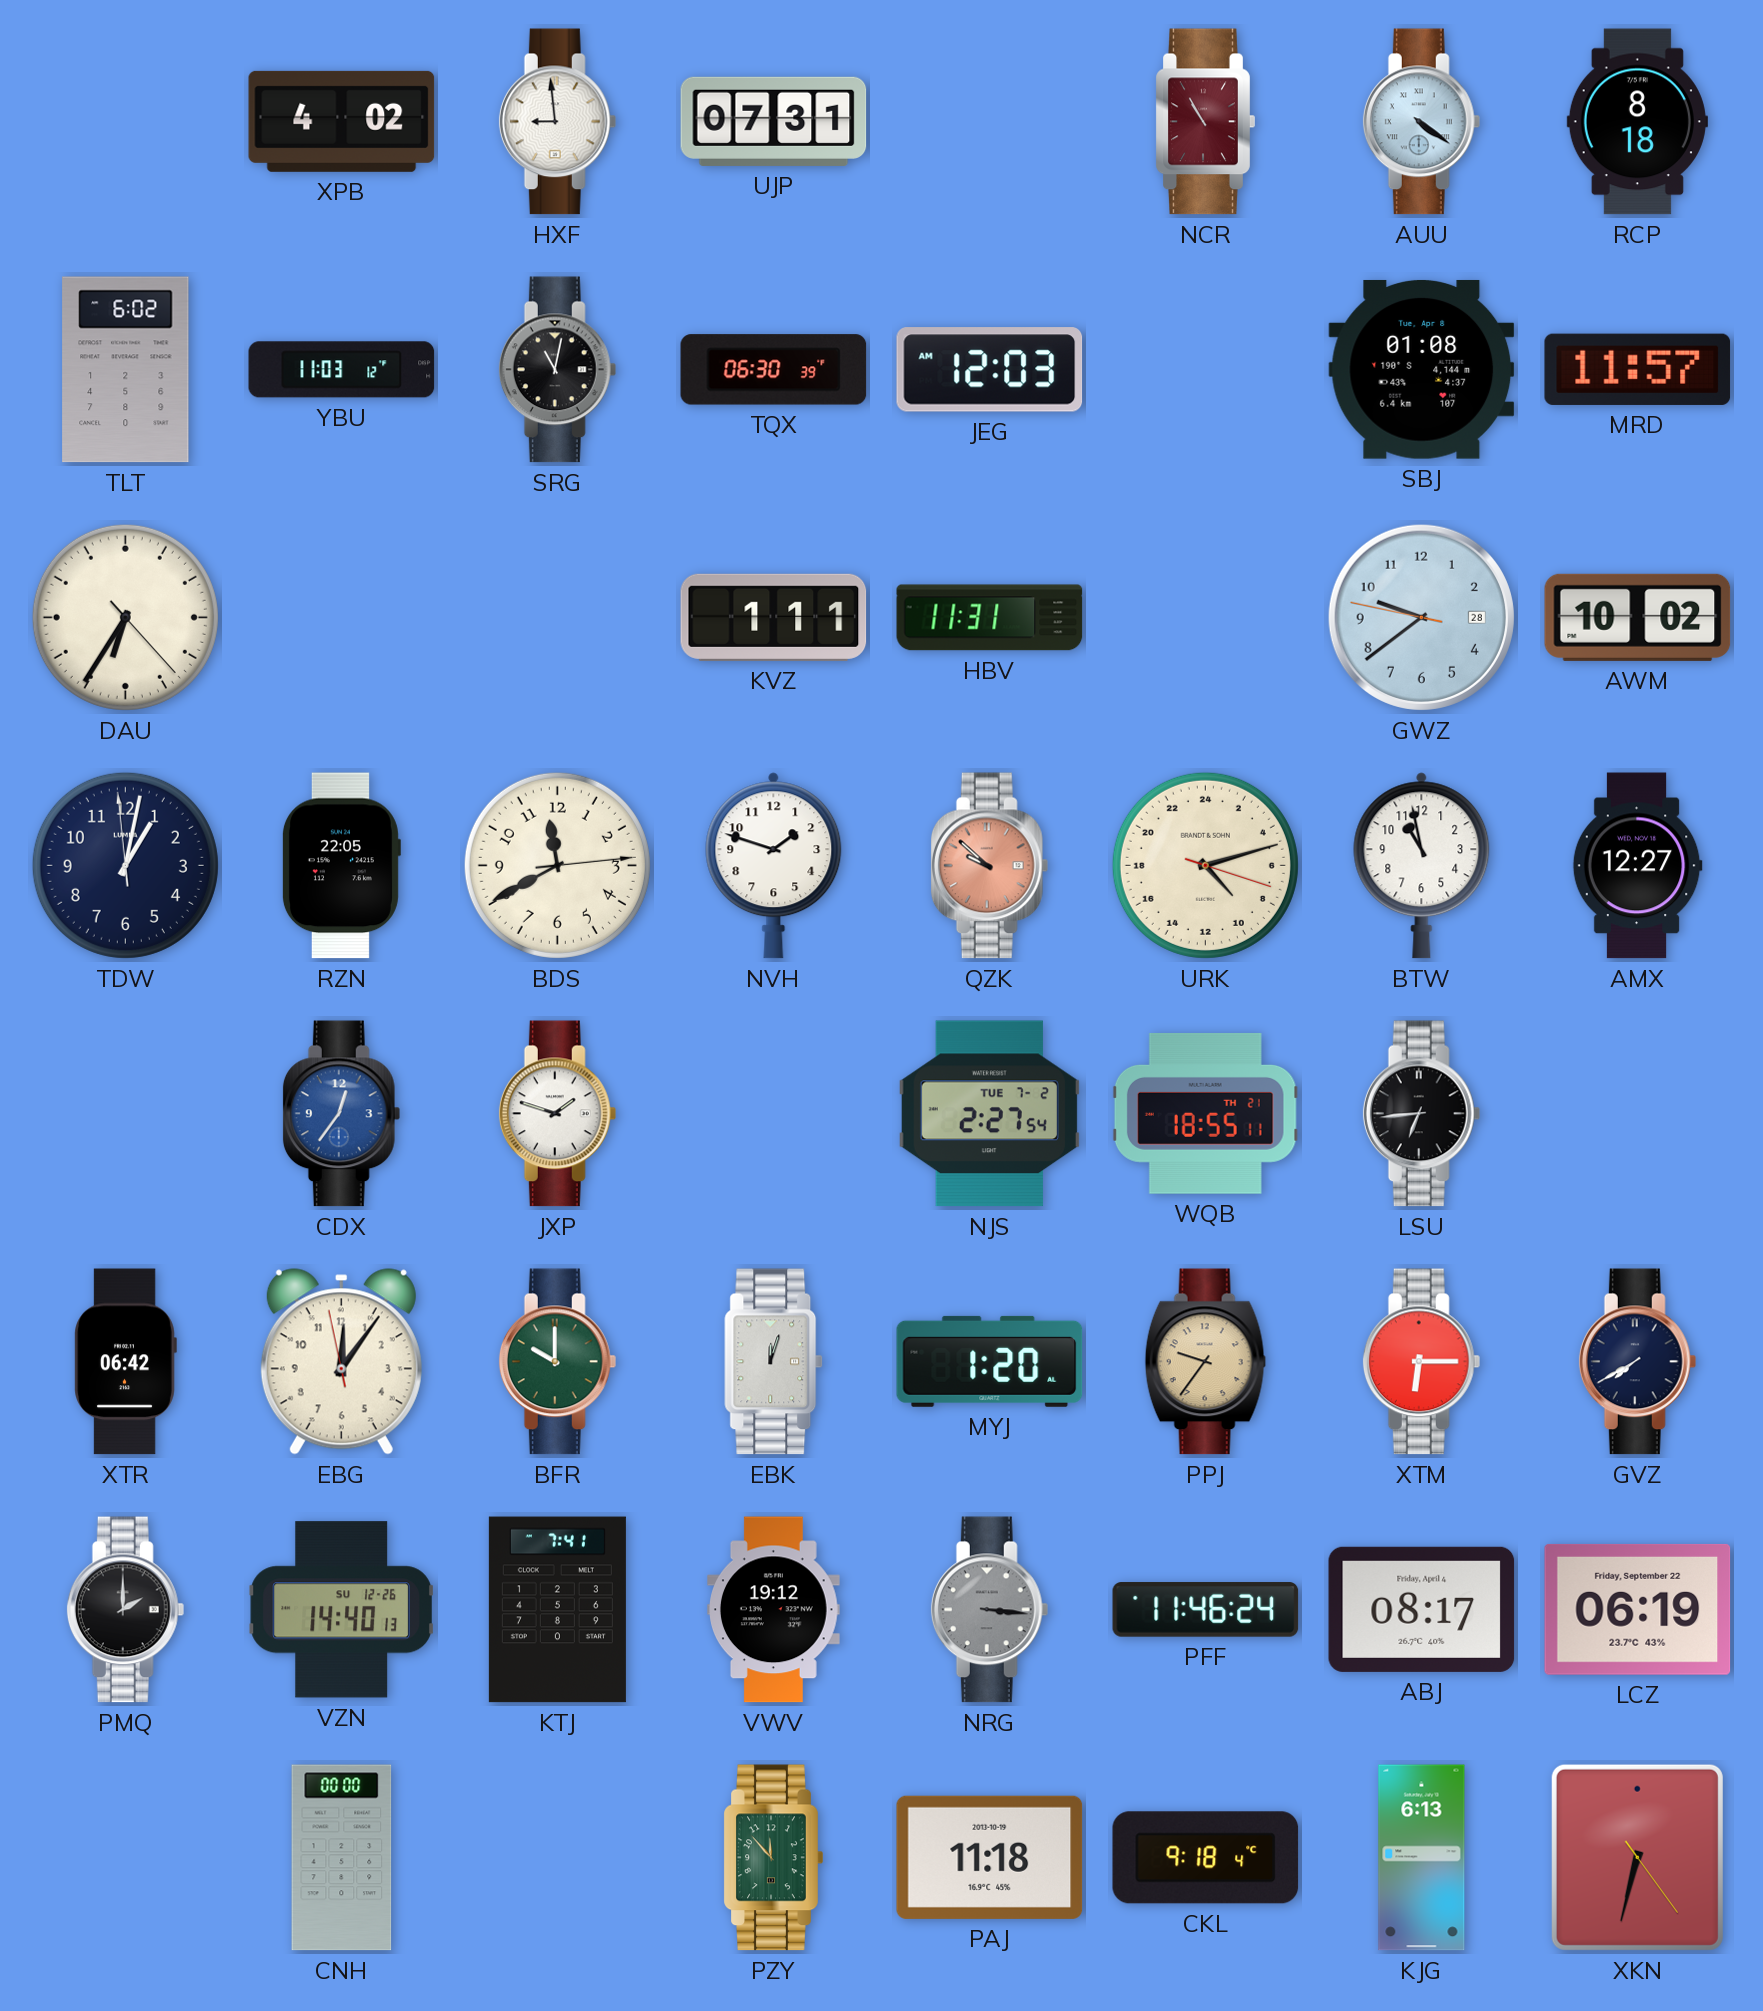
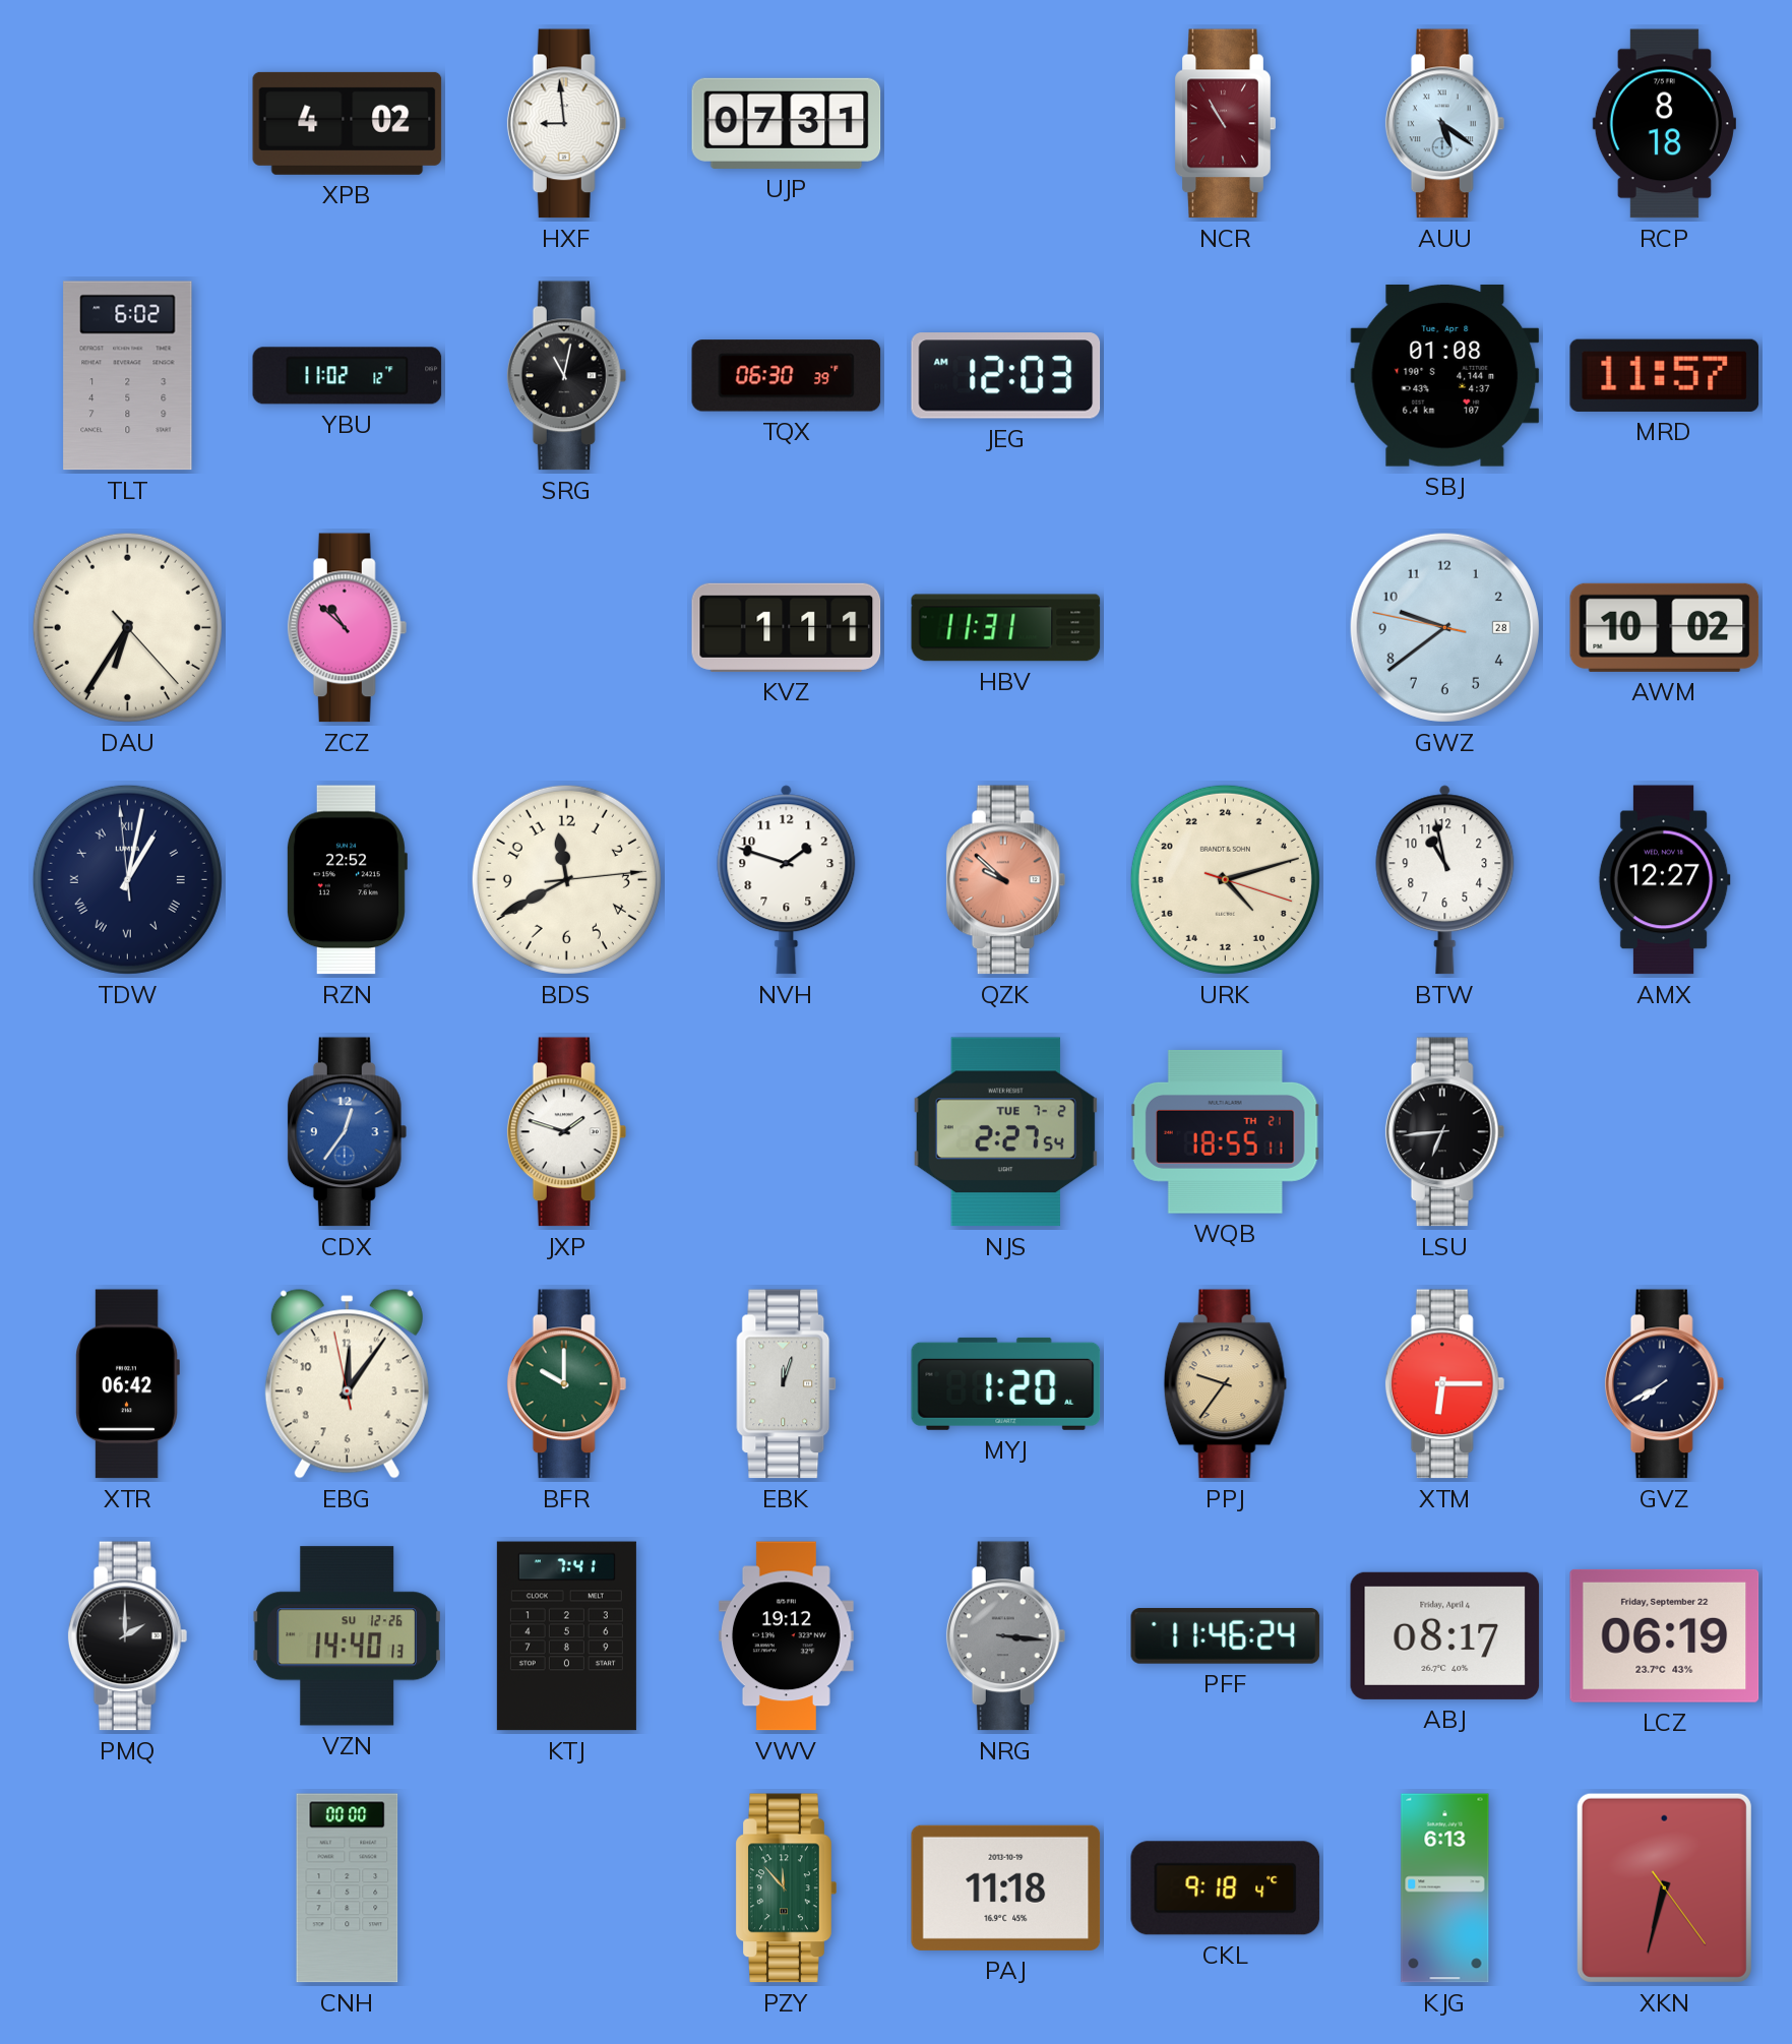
AUU: 4:21 -> 5:21
YBU: 11:03 -> 11:02
ZCZ: none -> 10:52
TDW numerals: Arabic -> Roman
RZN: 22:05 -> 22:52
